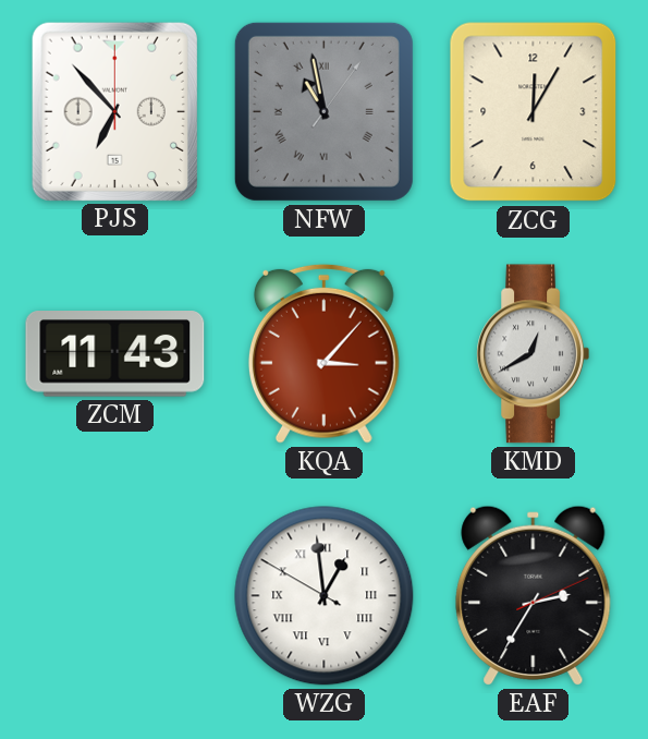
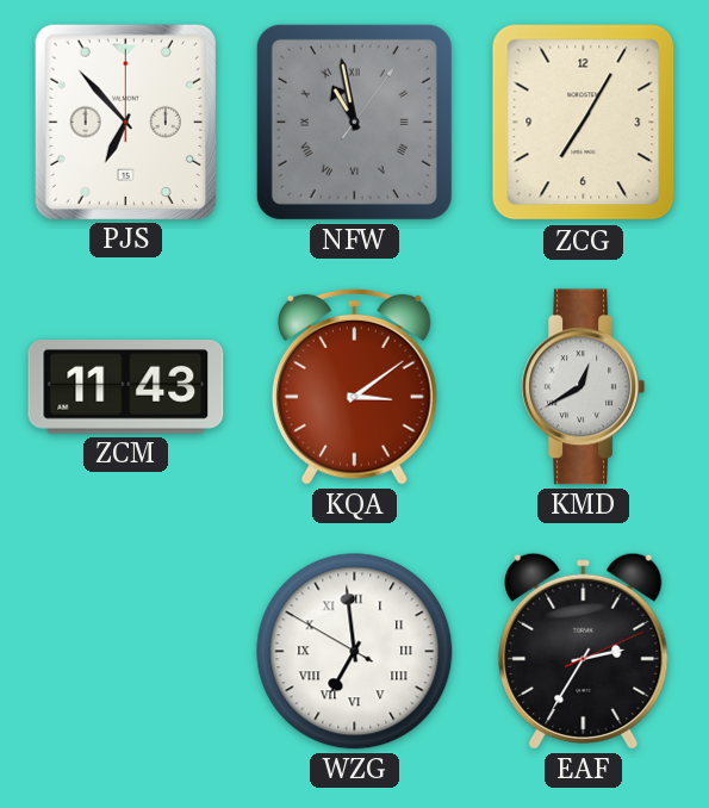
ZCG: 12:05 -> 7:05
KQA: 3:07 -> 3:09
WZG: 12:58 -> 6:58
